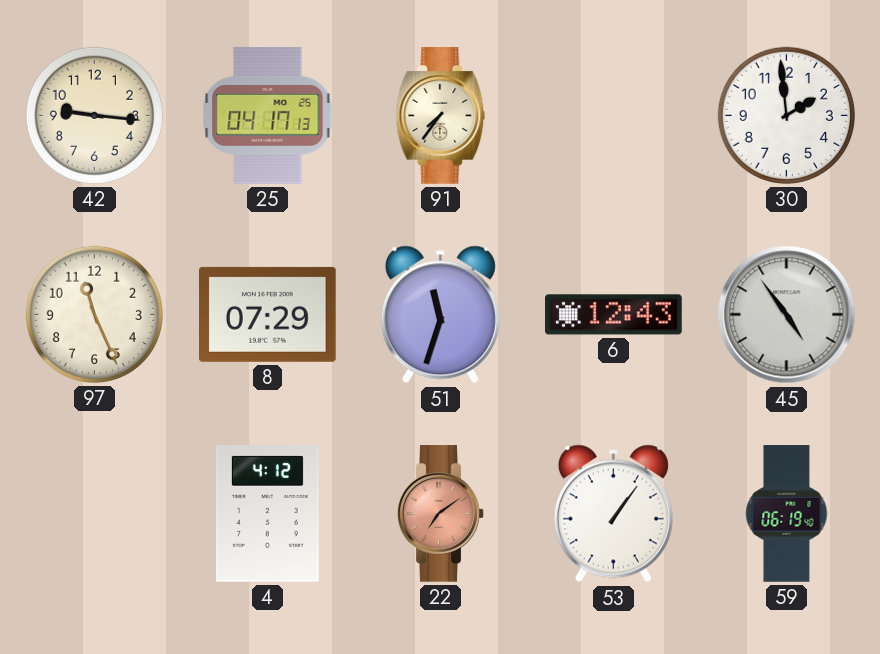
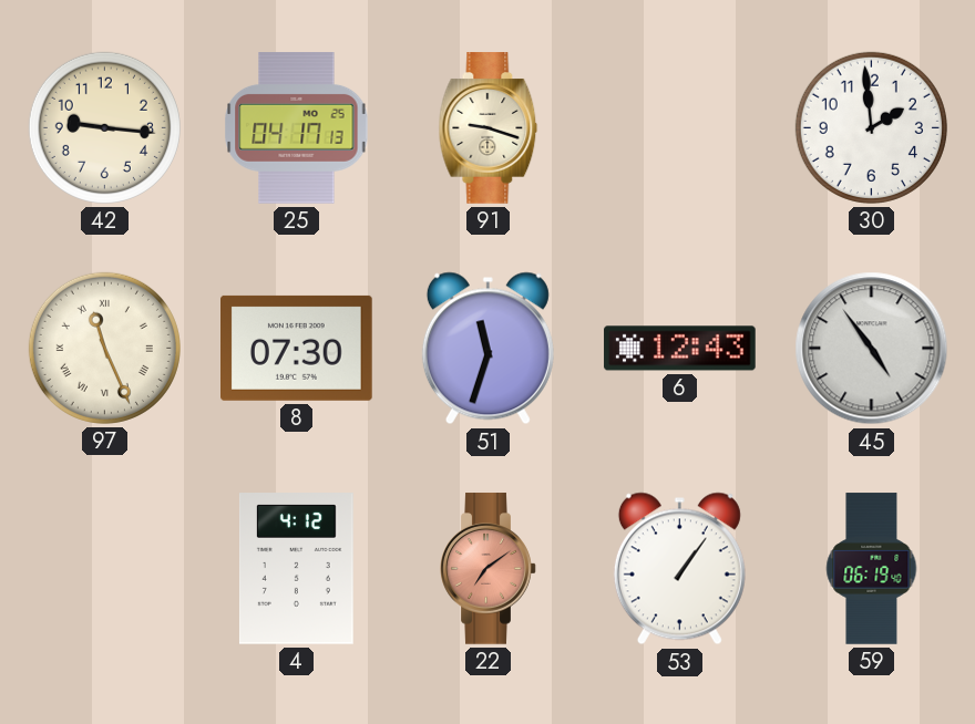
91: 7:36 -> 9:18
97 numerals: Arabic -> Roman
8: 07:29 -> 07:30
